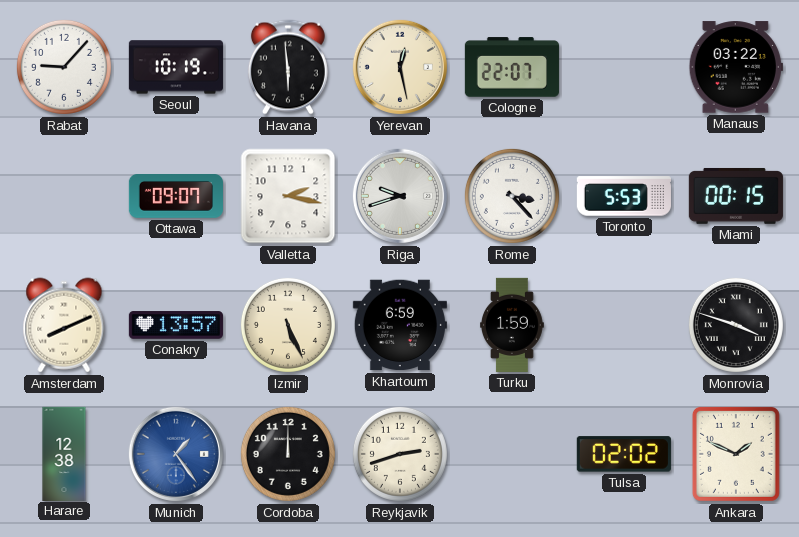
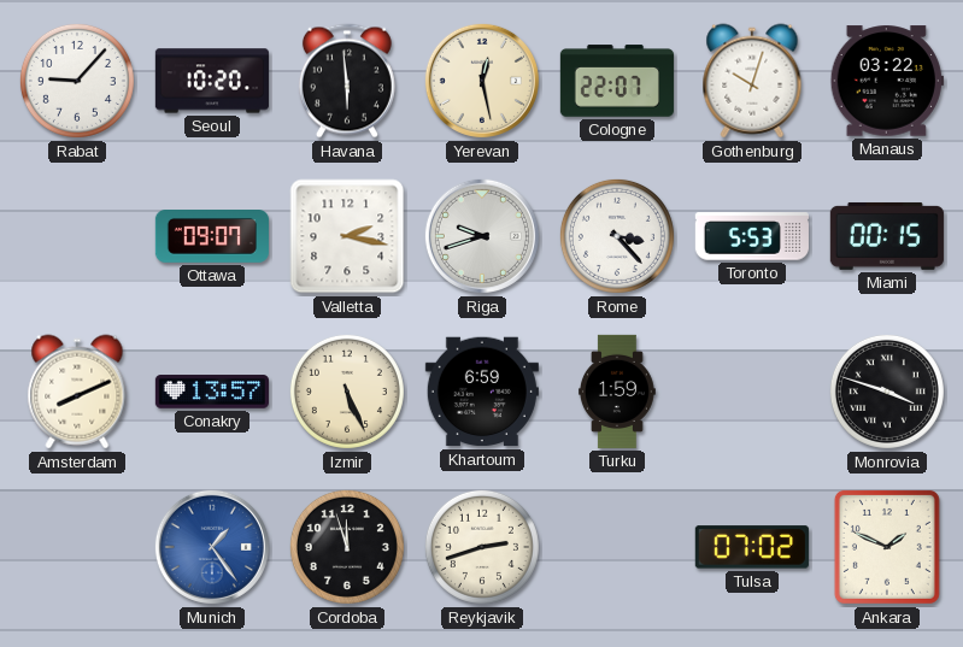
Seoul: 10:19 -> 10:20
Gothenburg: none -> 10:03
Harare: 12:38 -> none
Cordoba: 12:00 -> 11:57
Tulsa: 02:02 -> 07:02
